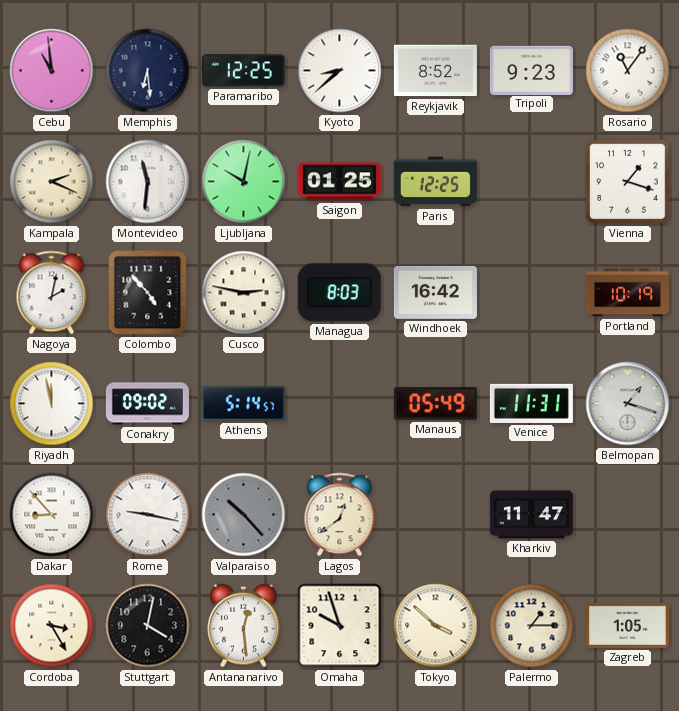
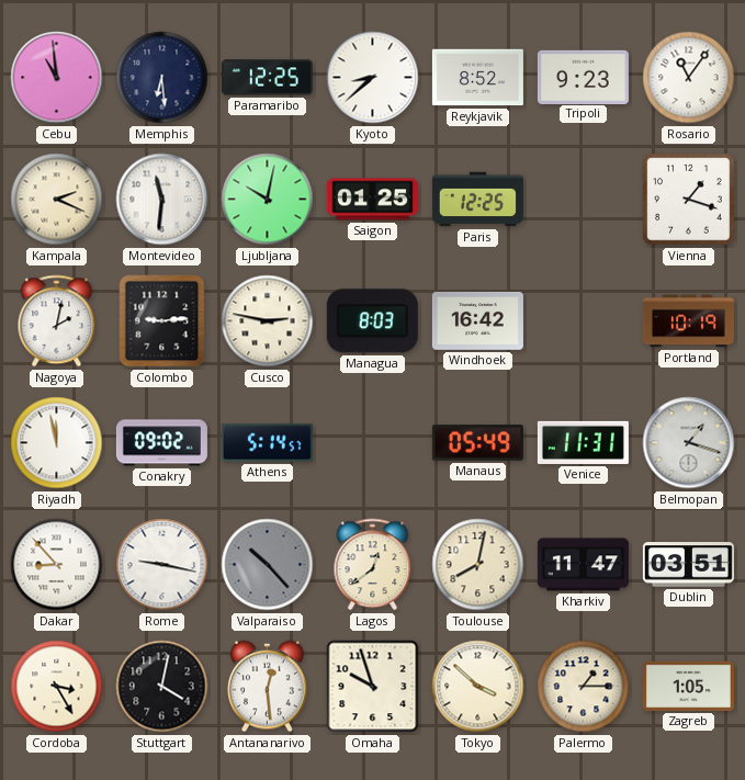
Colombo: 4:53 -> 9:14
Toulouse: none -> 8:02
Dublin: none -> 03:51
